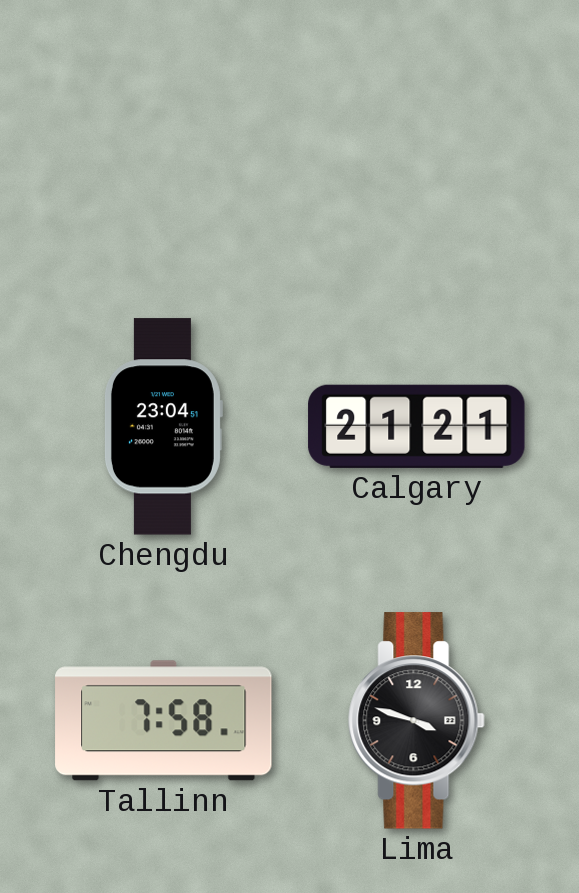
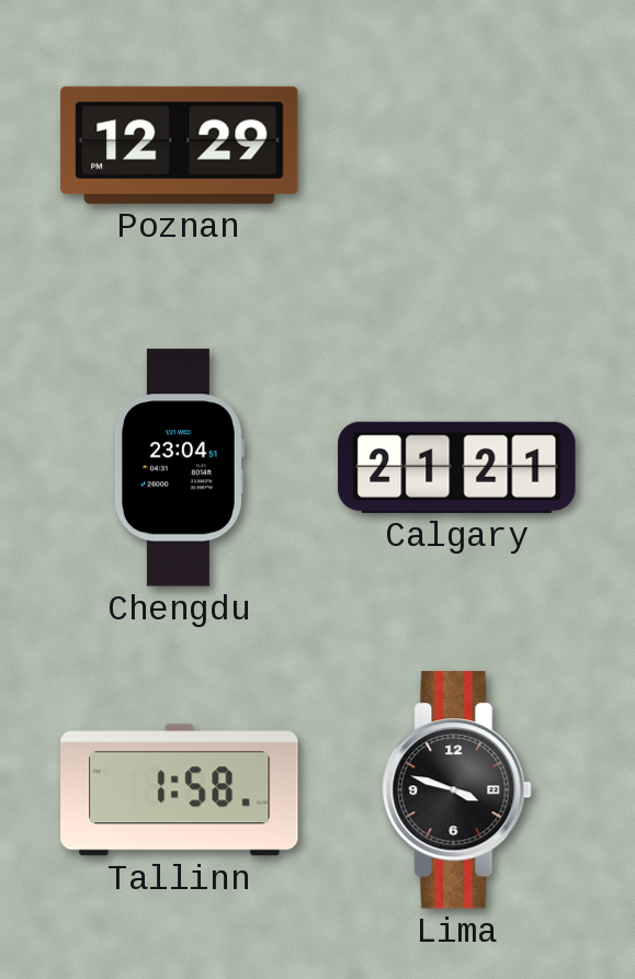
Poznan: none -> 12:29
Tallinn: 7:58 -> 1:58
